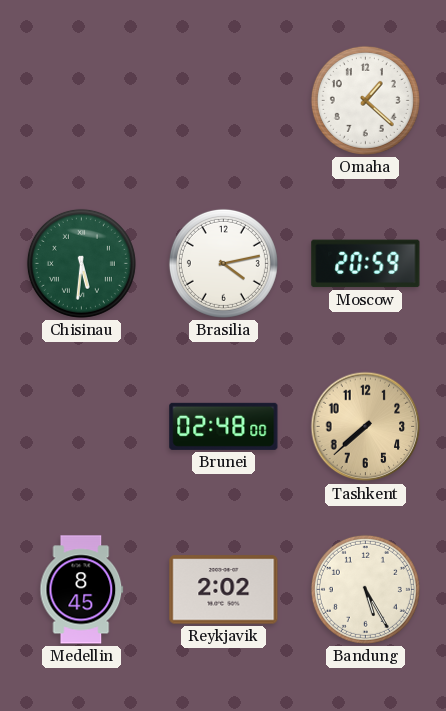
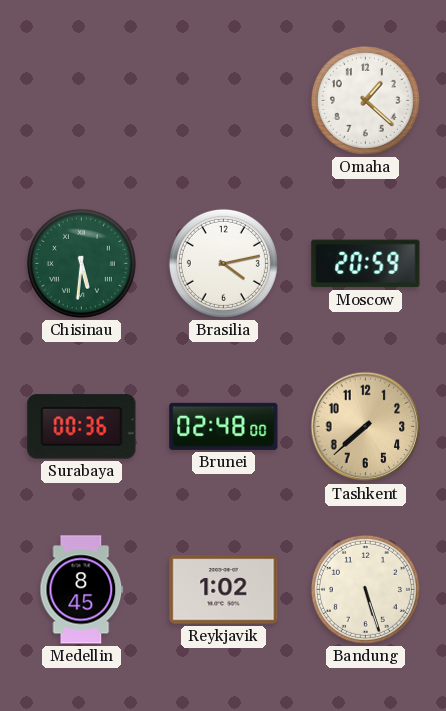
Surabaya: none -> 00:36
Reykjavik: 2:02 -> 1:02
Bandung: 5:25 -> 5:27
